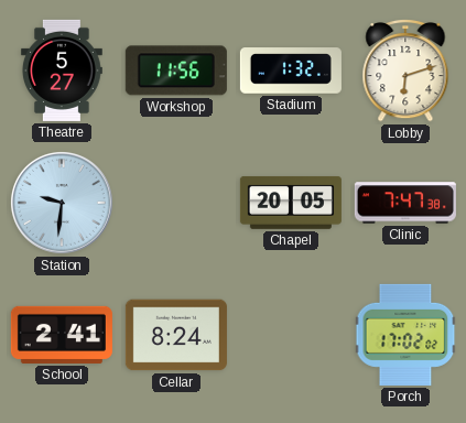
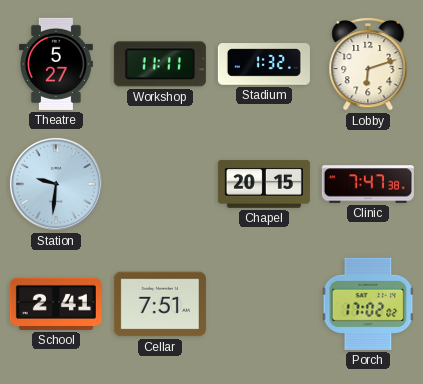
Workshop: 11:56 -> 11:11
Chapel: 20:05 -> 20:15
Cellar: 8:24 -> 7:51
